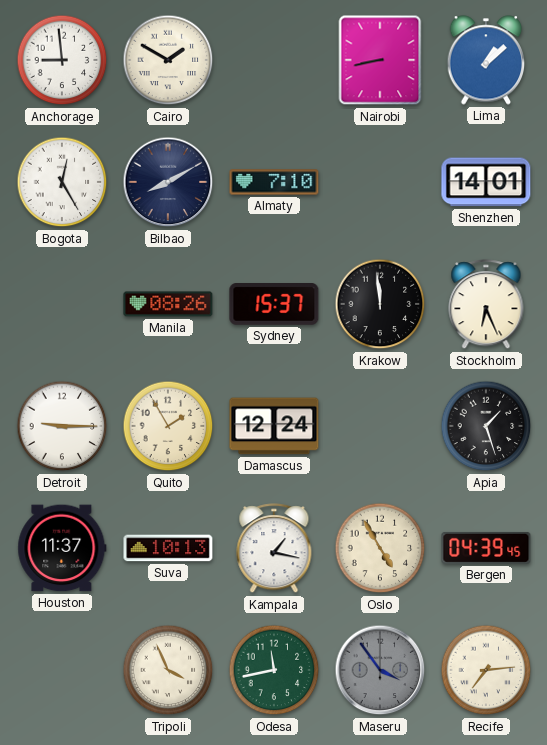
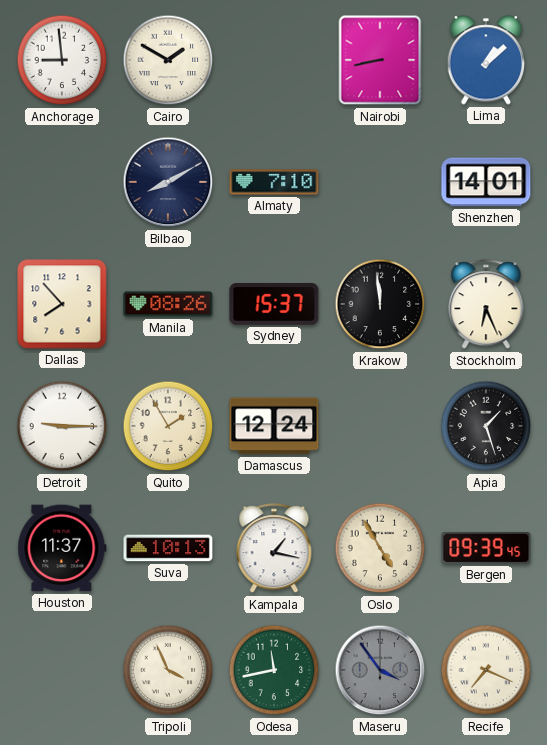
Bogota: 12:25 -> none
Dallas: none -> 7:53
Bergen: 04:39 -> 09:39
Recife: 7:14 -> 7:19
